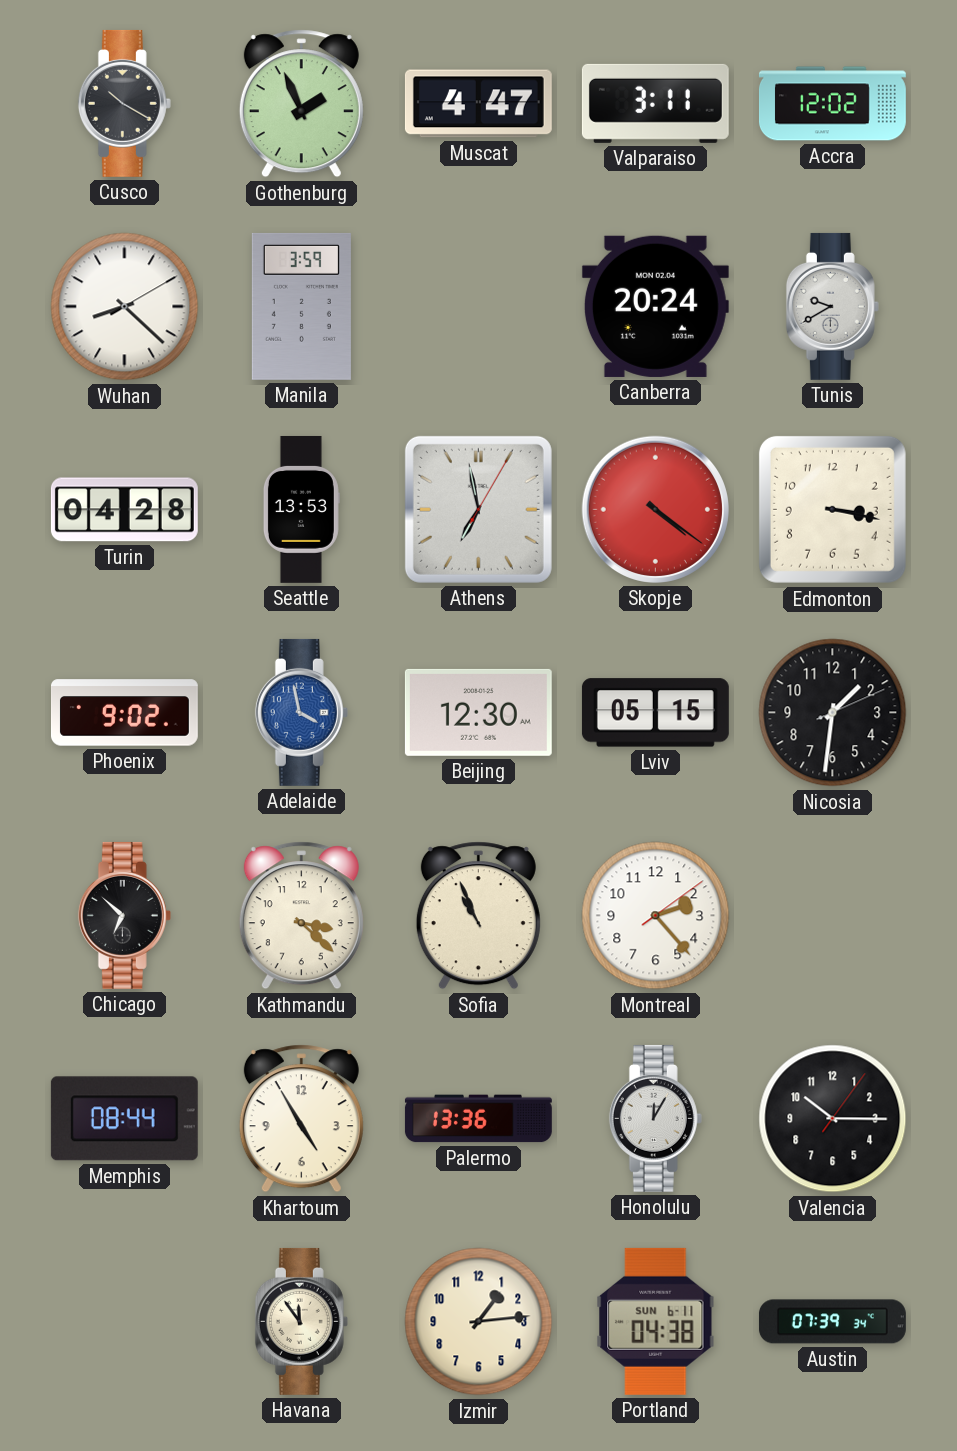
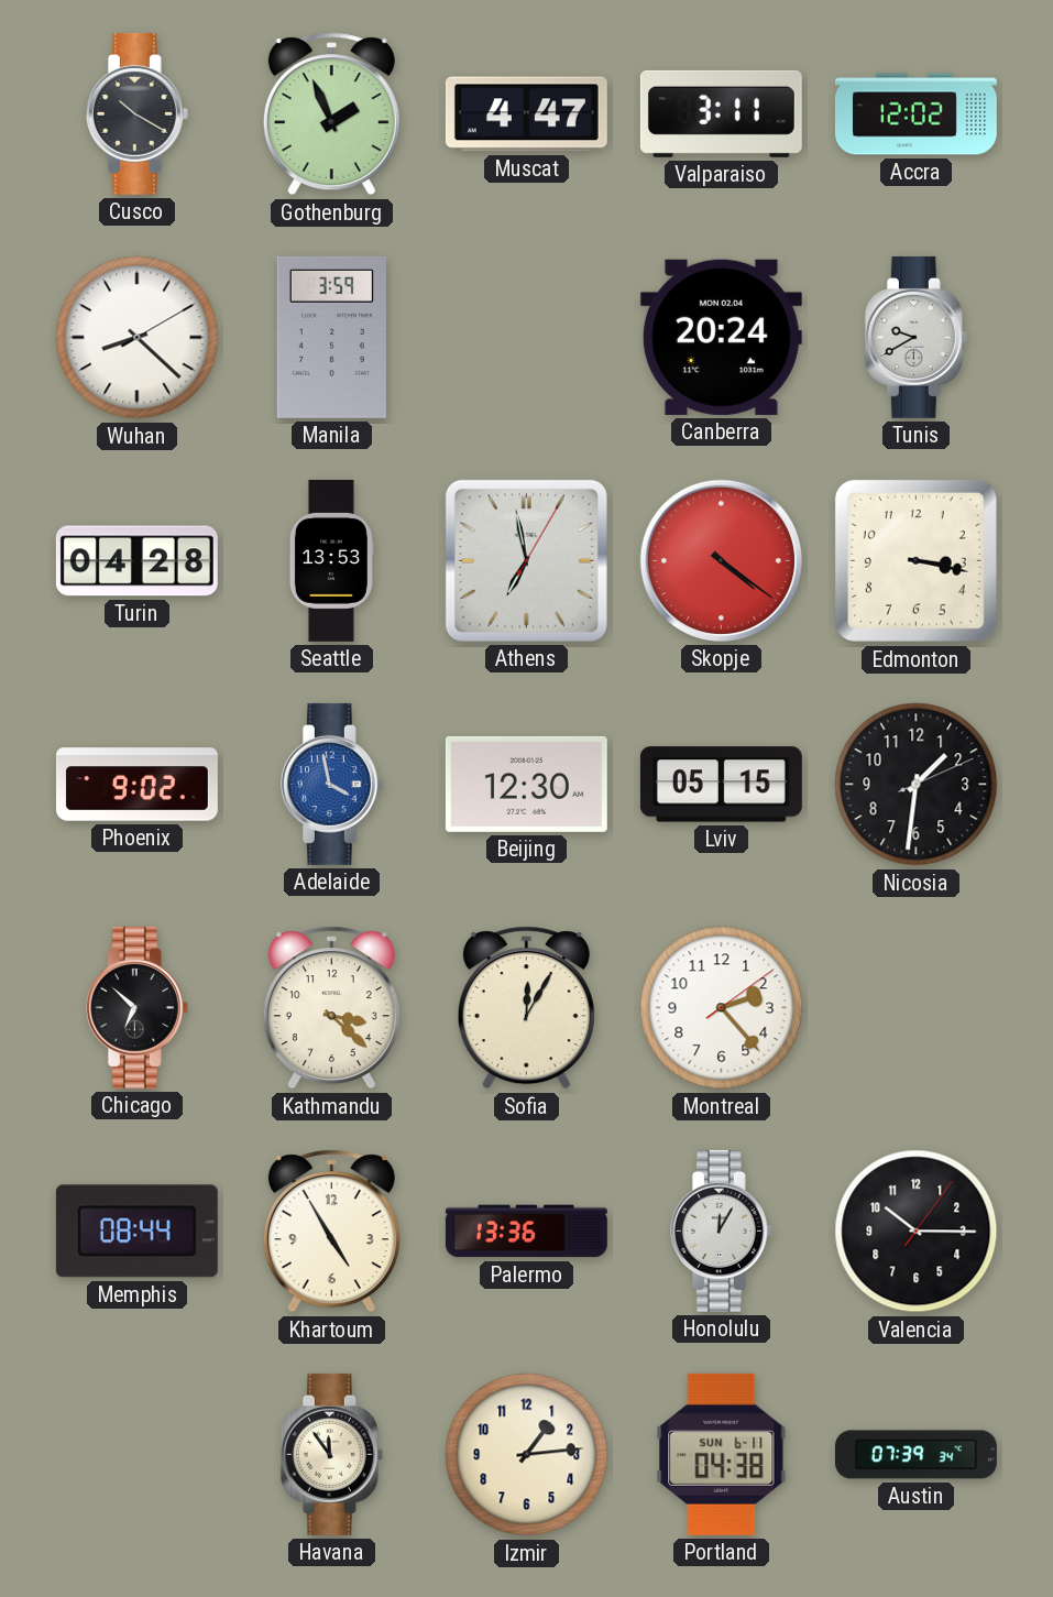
Sofia: 10:56 -> 12:05
